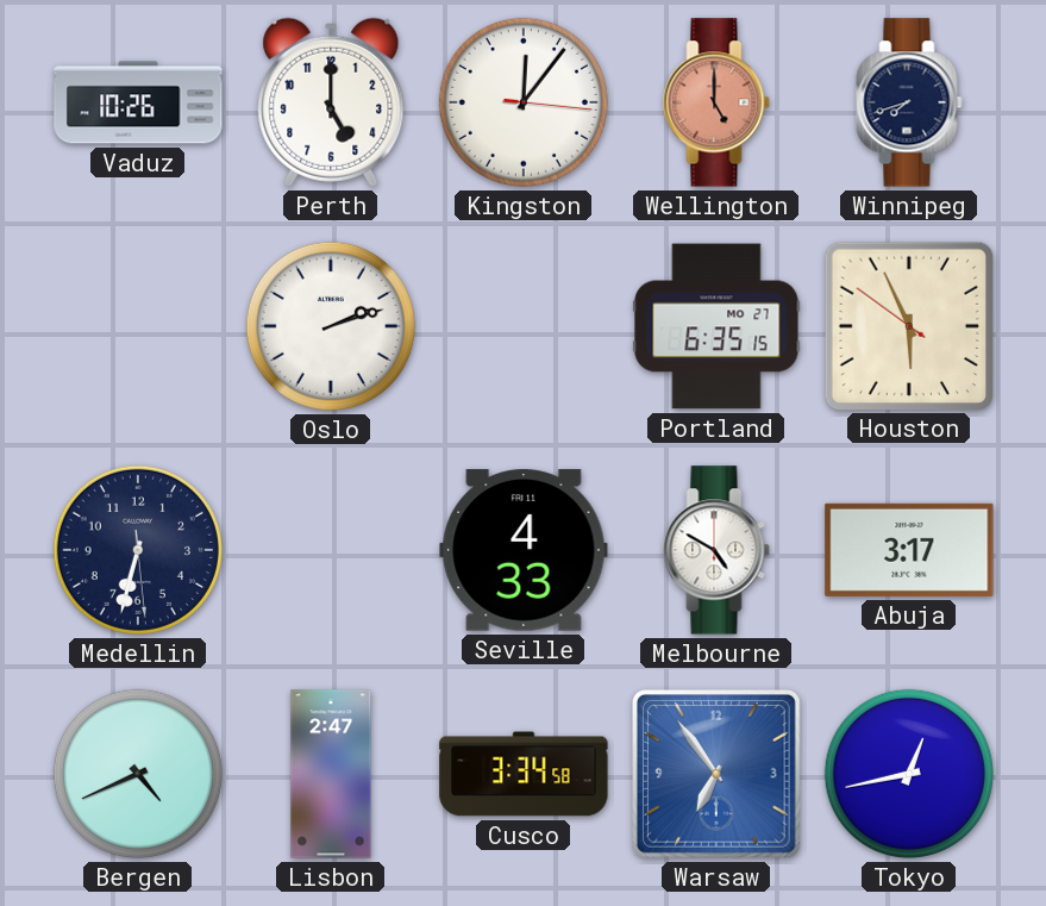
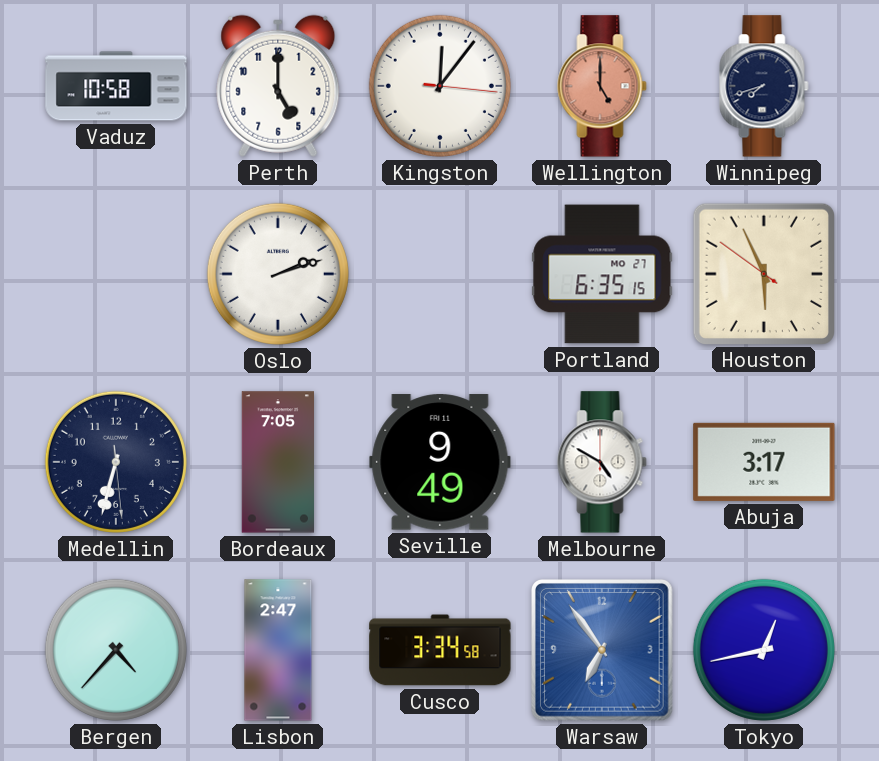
Vaduz: 10:26 -> 10:58
Bordeaux: none -> 7:05
Seville: 4:33 -> 9:49
Bergen: 4:41 -> 4:37
